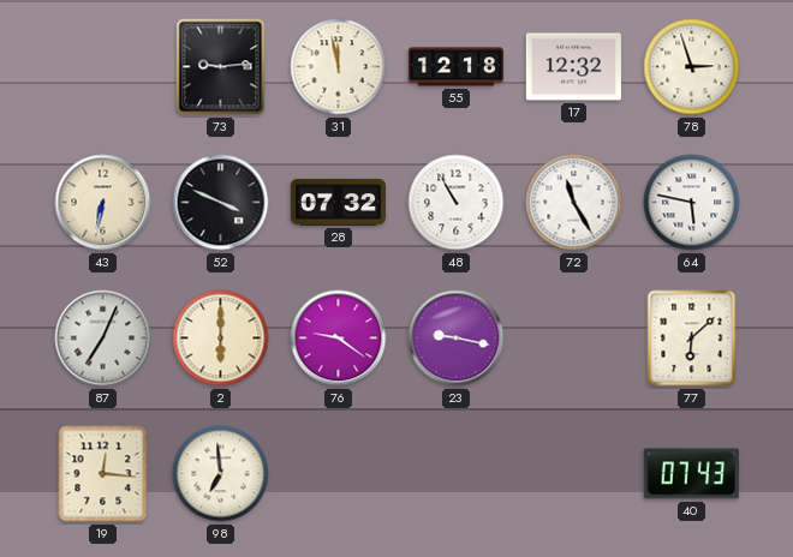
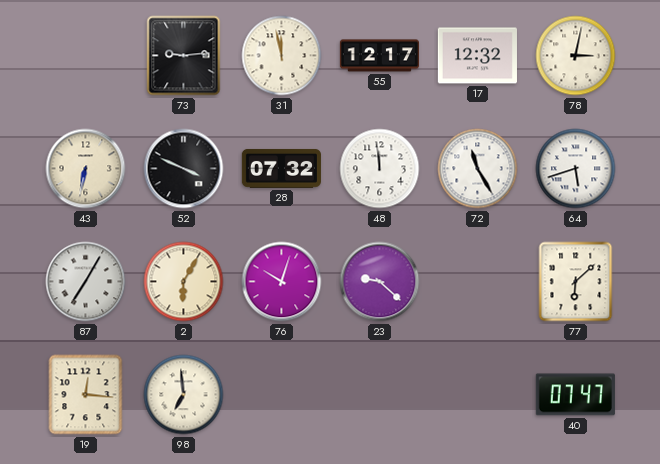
55: 12:18 -> 12:17
78: 2:57 -> 3:02
48: 10:55 -> 11:59
64: 5:47 -> 5:42
87: 7:04 -> 7:05
2: 6:00 -> 6:05
76: 9:21 -> 10:03
23: 9:17 -> 9:22
40: 07:43 -> 07:47
